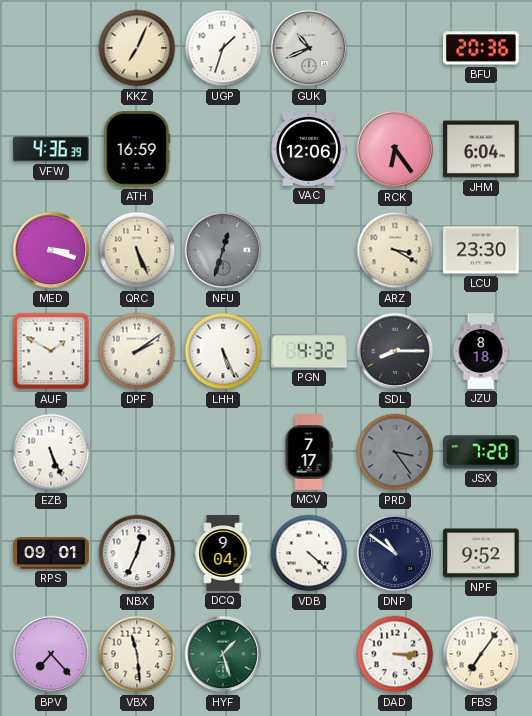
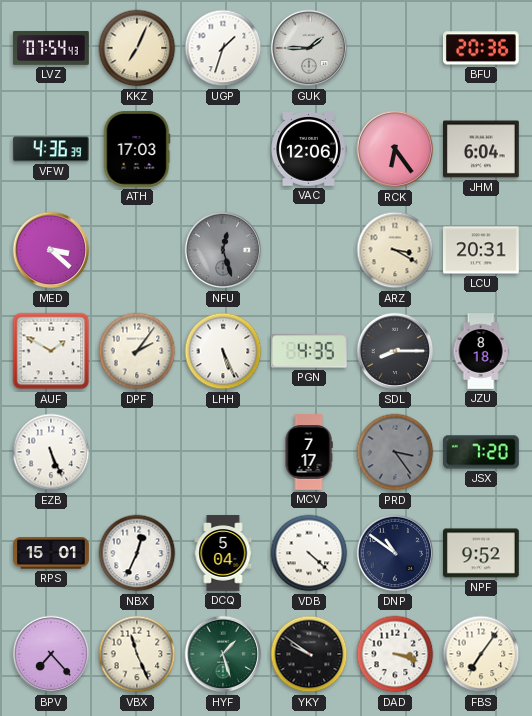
LVZ: none -> 07:54
GUK: 10:41 -> 1:45
ATH: 16:59 -> 17:03
MED: 3:18 -> 3:22
QRC: 5:26 -> none
NFU: 12:33 -> 12:27
LCU: 23:30 -> 20:31
DPF: 2:09 -> 2:06
PGN: 4:32 -> 4:35
RPS: 09:01 -> 15:01
DCQ: 9:04 -> 5:04
VBX: 11:29 -> 11:26
YKY: none -> 9:51
DAD: 3:15 -> 3:18
